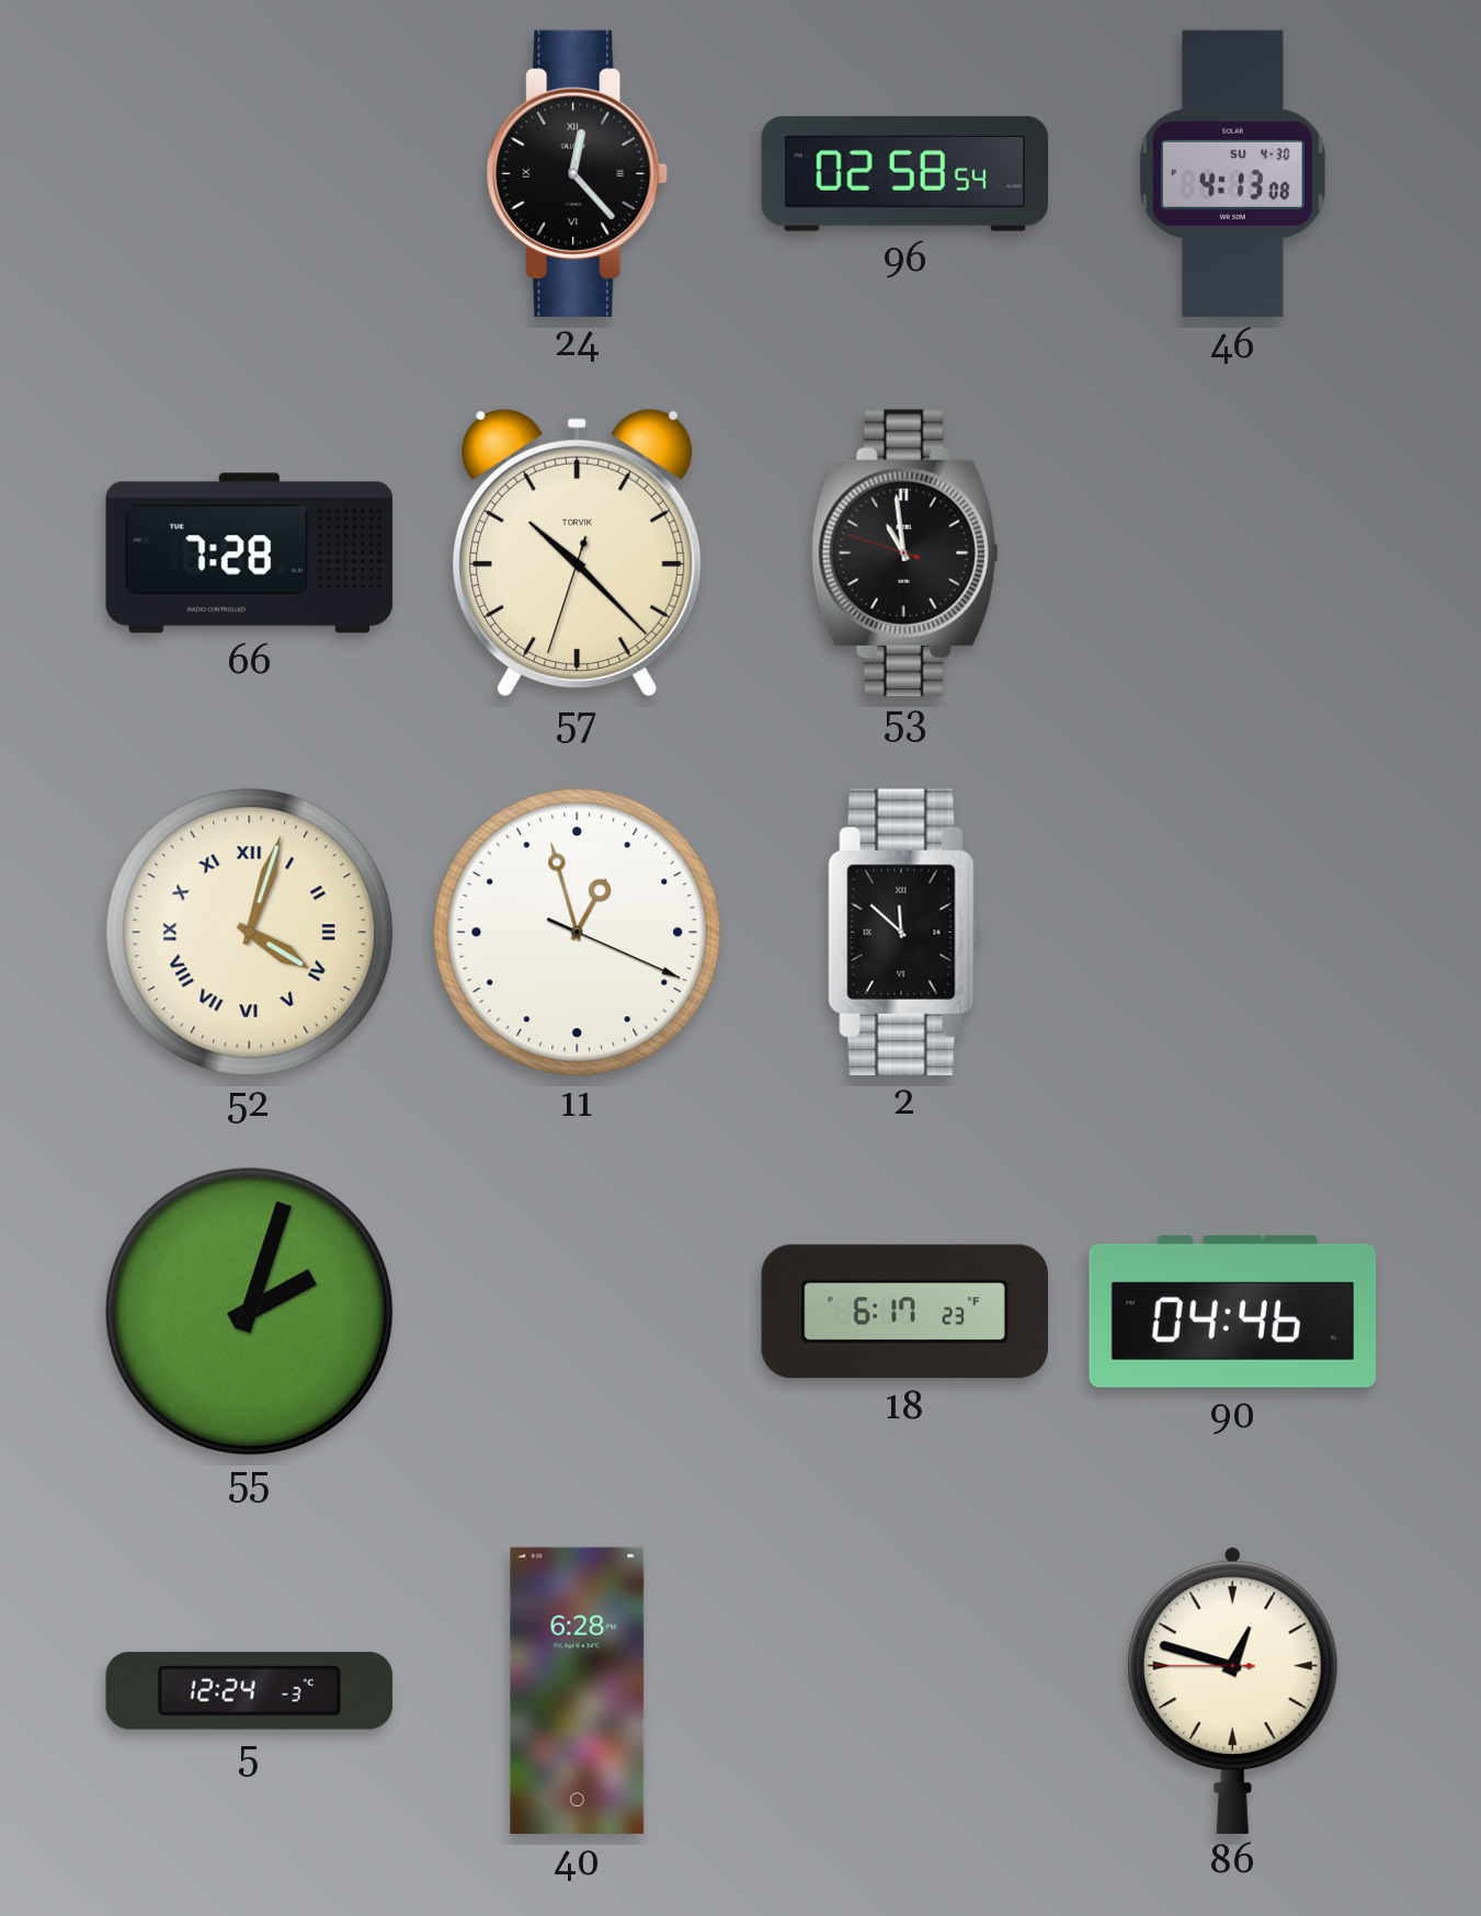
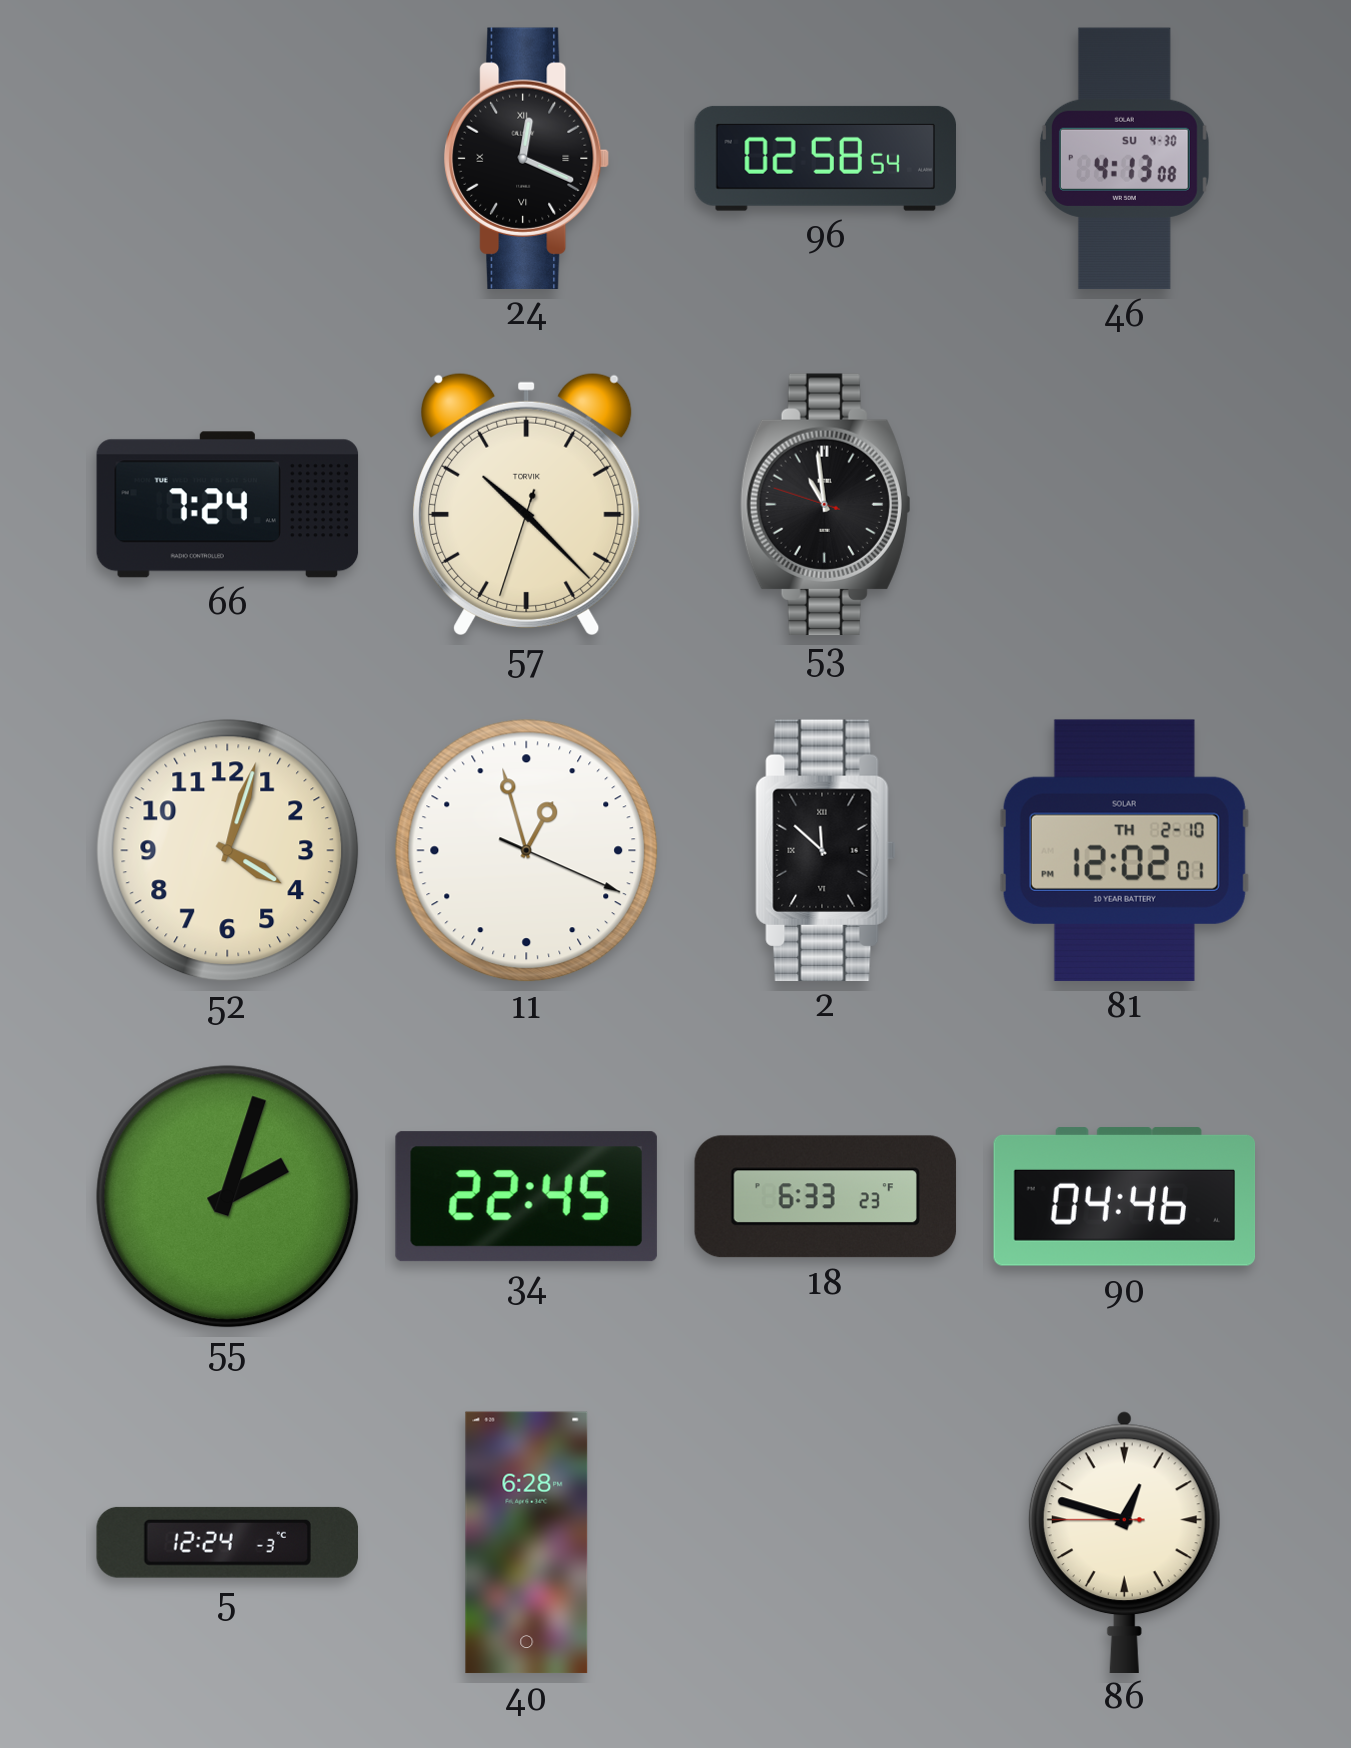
24: 12:23 -> 12:19
66: 7:28 -> 7:24
52 numerals: Roman -> Arabic
81: none -> 12:02
34: none -> 22:45
18: 6:17 -> 6:33
